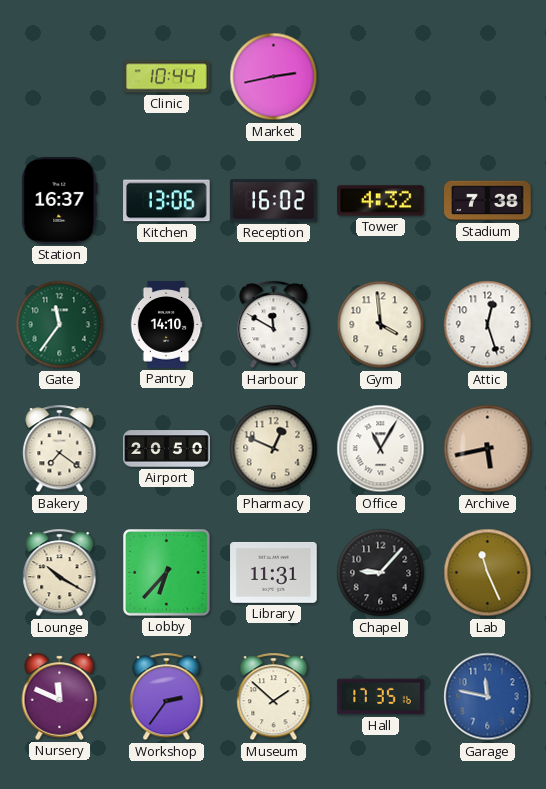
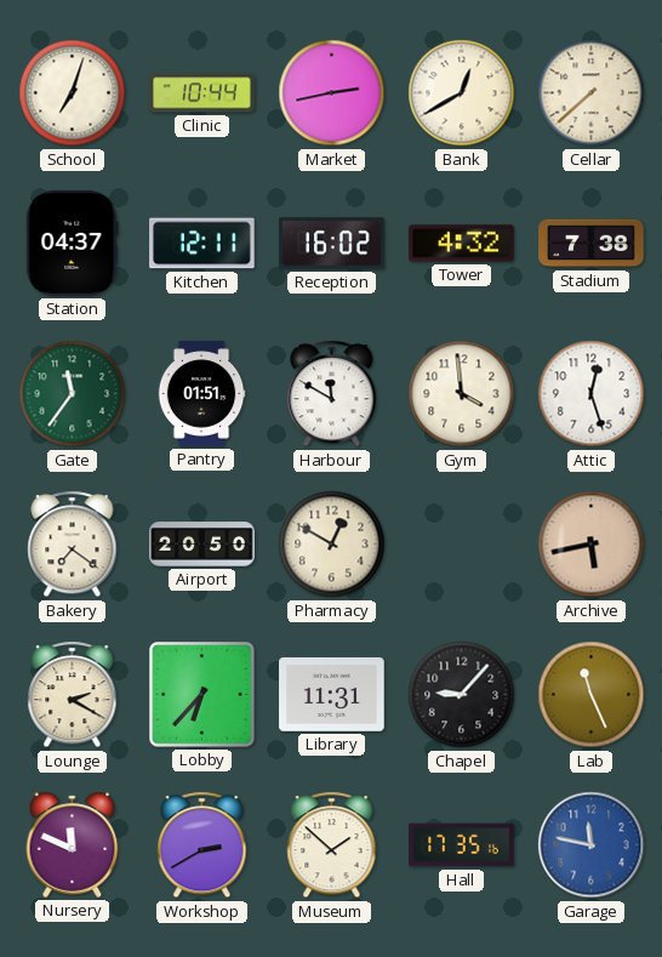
School: none -> 7:03
Bank: none -> 12:40
Cellar: none -> 7:38
Station: 16:37 -> 04:37
Kitchen: 13:06 -> 12:11
Pantry: 14:10 -> 01:51
Pharmacy: 12:49 -> 12:50
Office: 11:05 -> none
Lounge: 10:20 -> 2:20
Workshop: 2:36 -> 2:40
